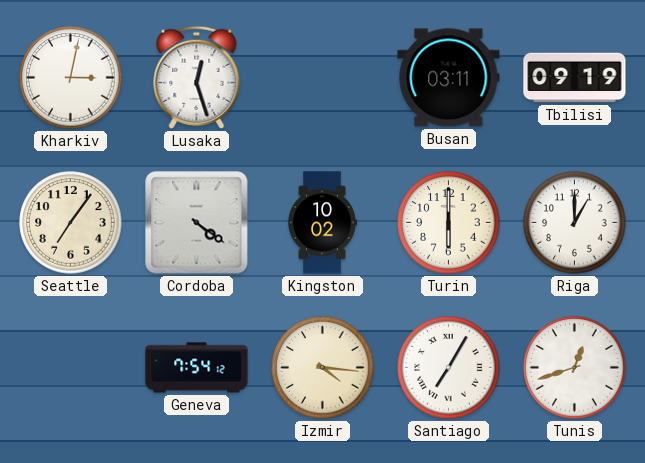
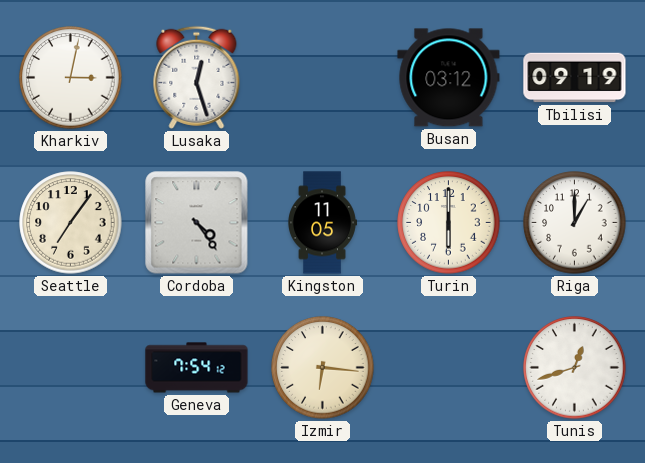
Busan: 03:11 -> 03:12
Cordoba: 4:21 -> 4:24
Kingston: 10:02 -> 11:05
Izmir: 4:16 -> 6:16
Santiago: 7:05 -> none
